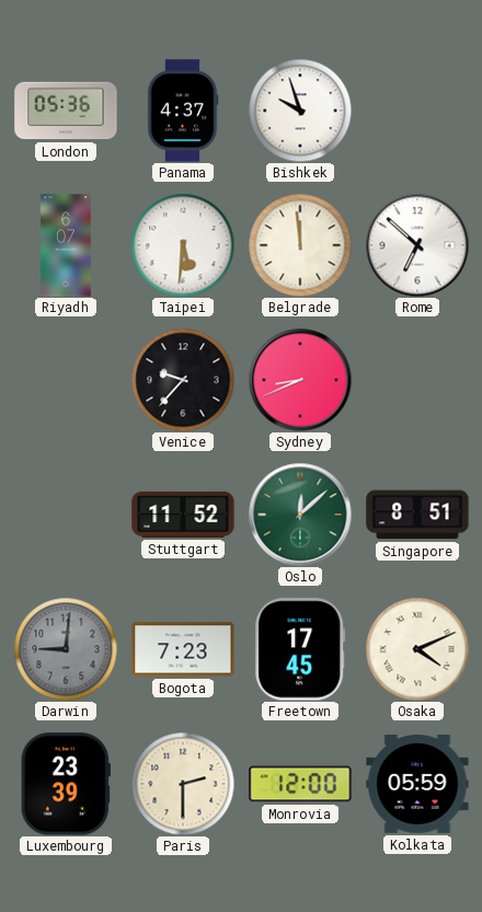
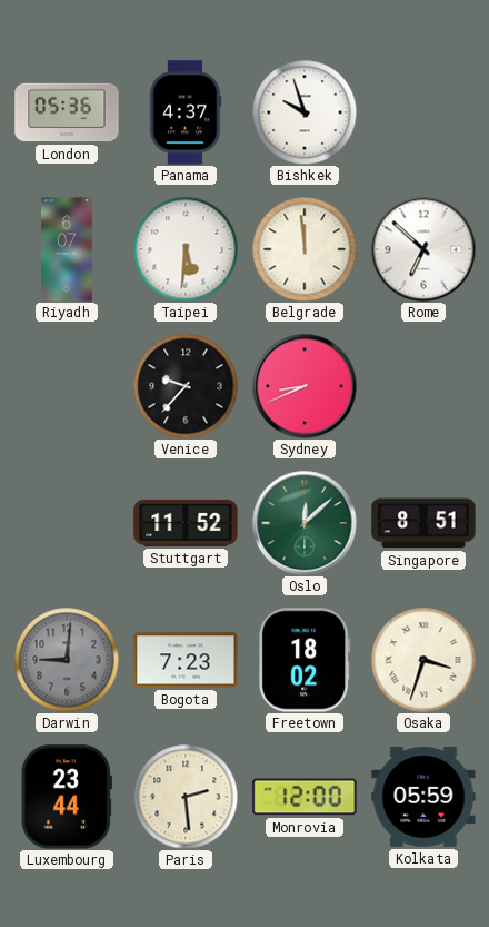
Freetown: 17:45 -> 18:02
Osaka: 4:11 -> 3:33
Luxembourg: 23:39 -> 23:44
Paris: 2:30 -> 2:29
